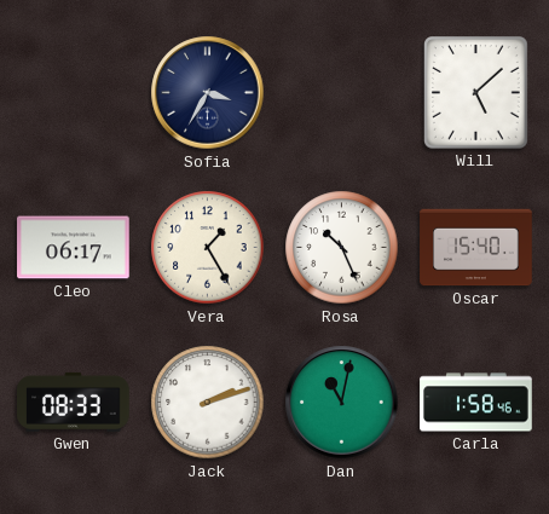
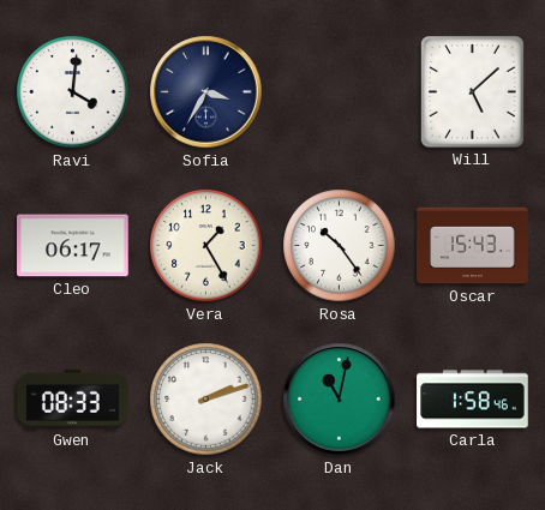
Ravi: none -> 4:01
Rosa: 10:26 -> 10:24
Oscar: 15:40 -> 15:43
